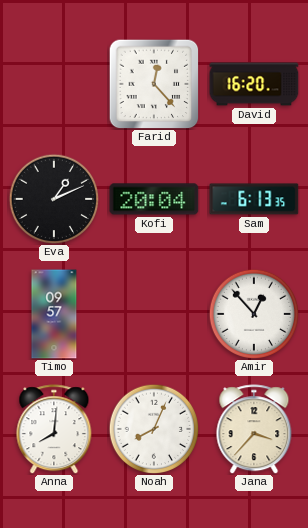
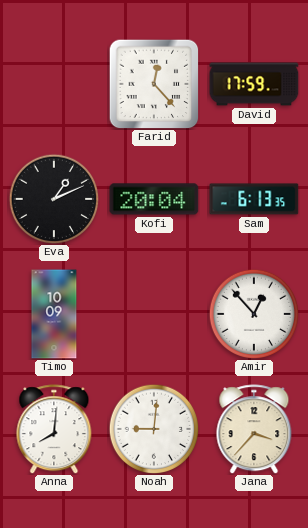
David: 16:20 -> 17:59
Timo: 09:57 -> 10:09
Noah: 8:04 -> 9:01
